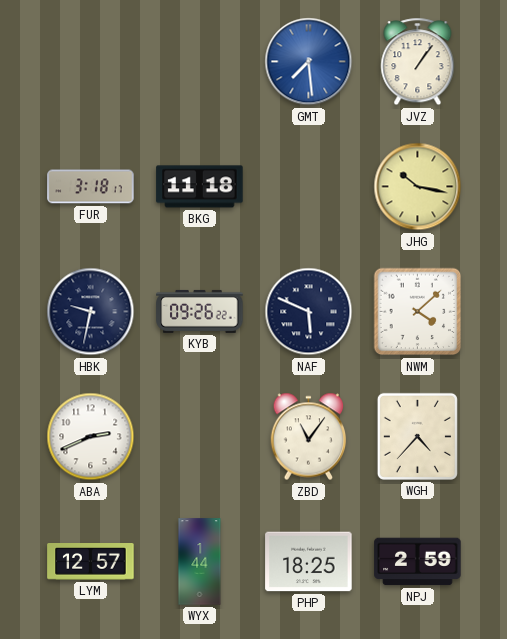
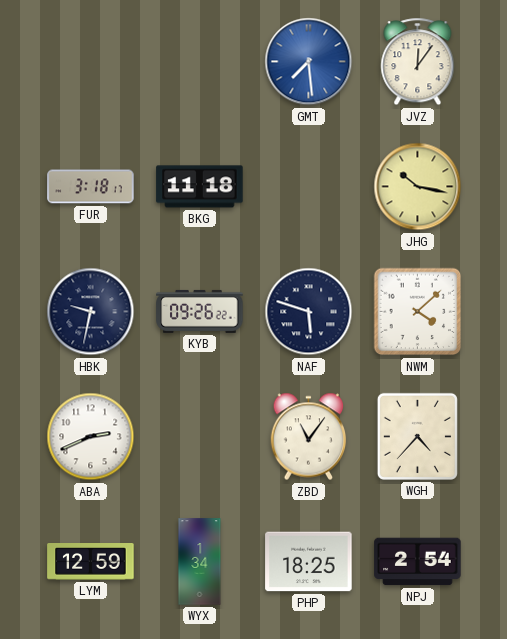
JVZ: 1:06 -> 12:06
NAF: 5:49 -> 5:48
LYM: 12:57 -> 12:59
WYX: 1:44 -> 1:34
NPJ: 2:59 -> 2:54
